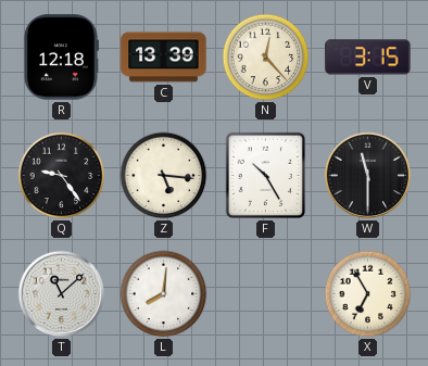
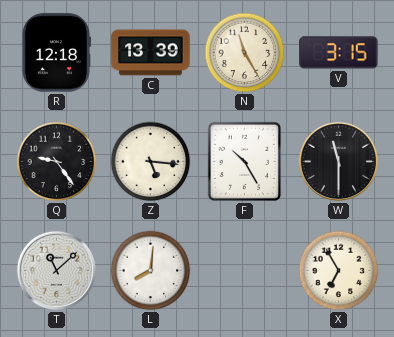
N: 12:23 -> 11:25
